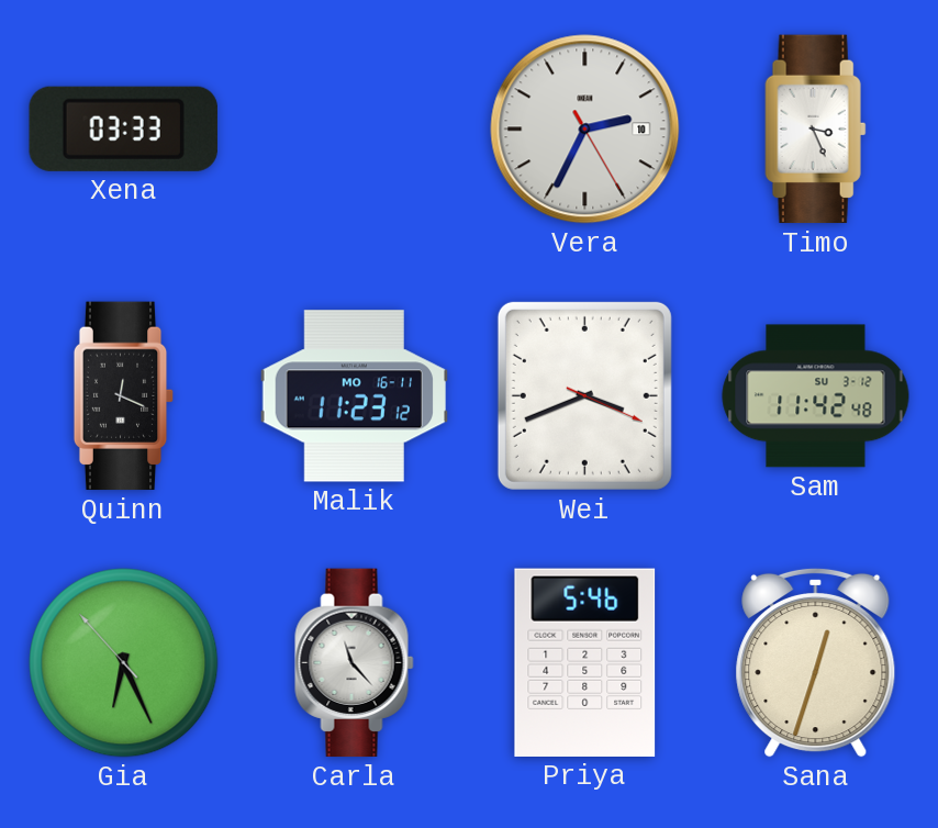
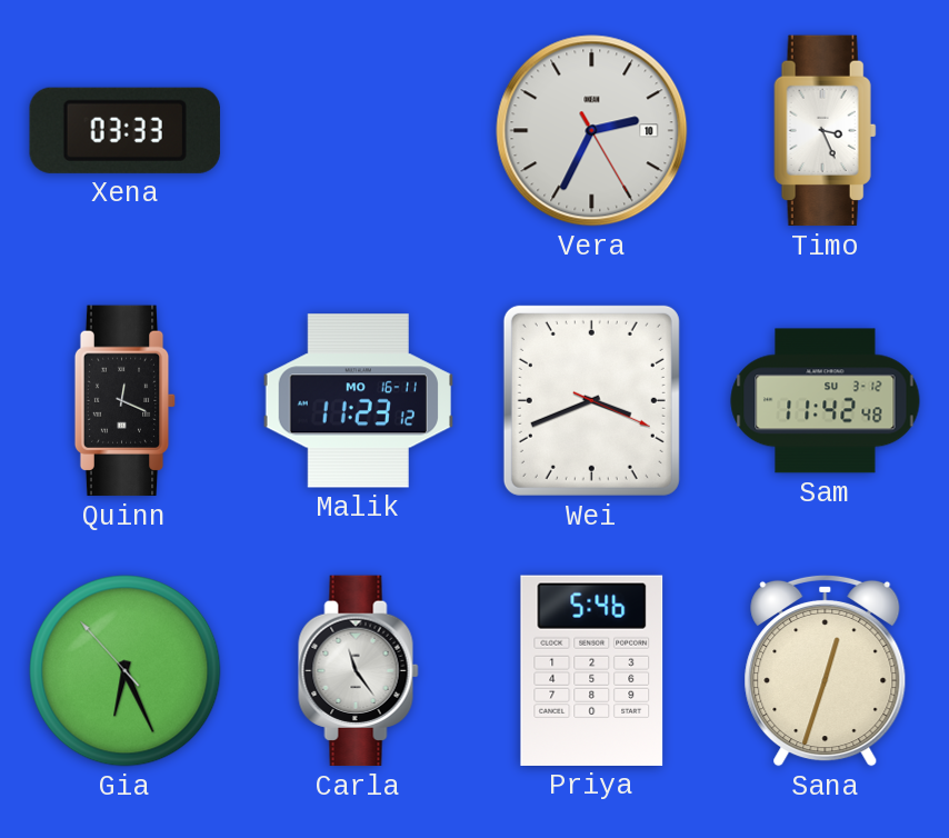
Carla: 11:23 -> 11:24
